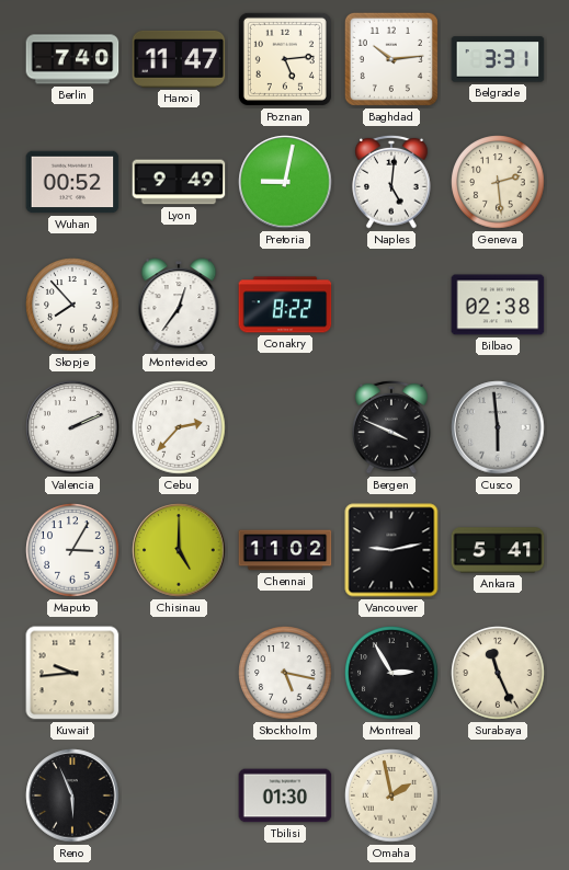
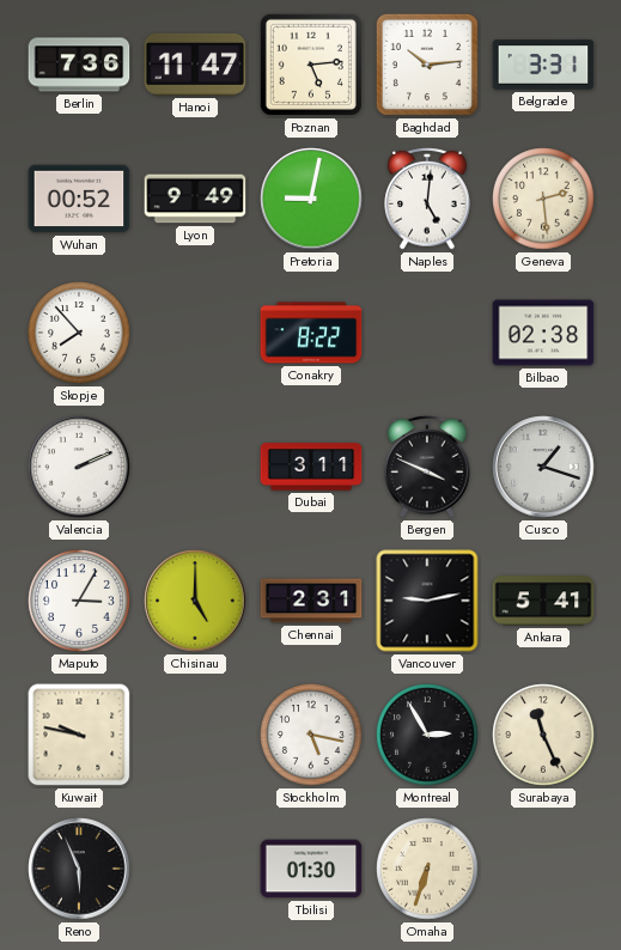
Berlin: 7:40 -> 7:36
Montevideo: 12:36 -> none
Cebu: 2:37 -> none
Dubai: none -> 3:11
Cusco: 5:59 -> 1:18
Chennai: 11:02 -> 2:31
Kuwait: 9:44 -> 9:47
Omaha: 1:58 -> 6:33
